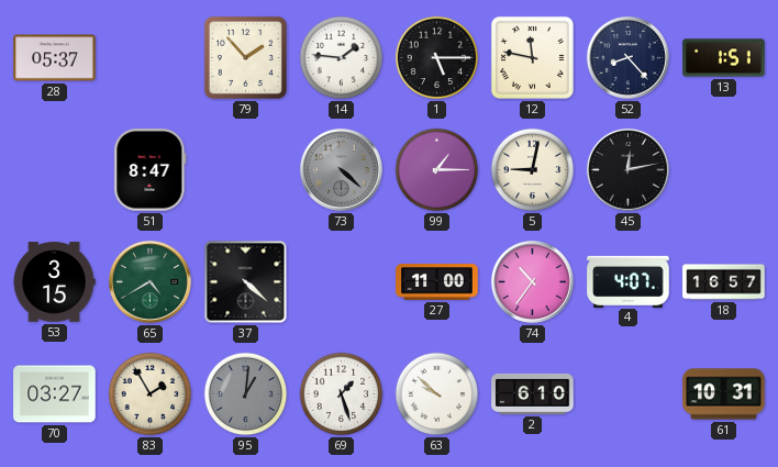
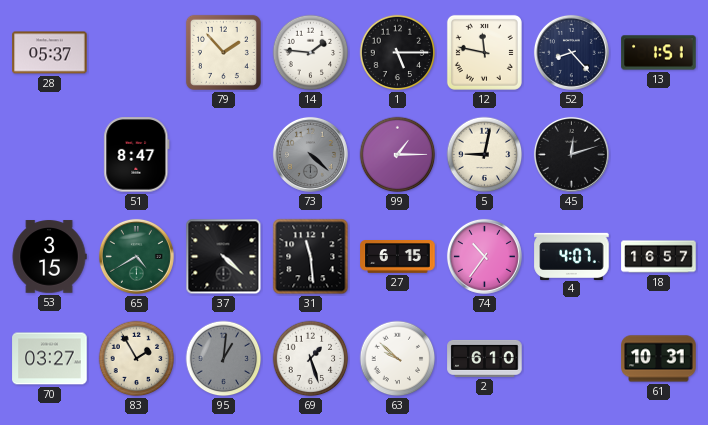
45: 12:13 -> 12:12
31: none -> 11:29
27: 11:00 -> 6:15
